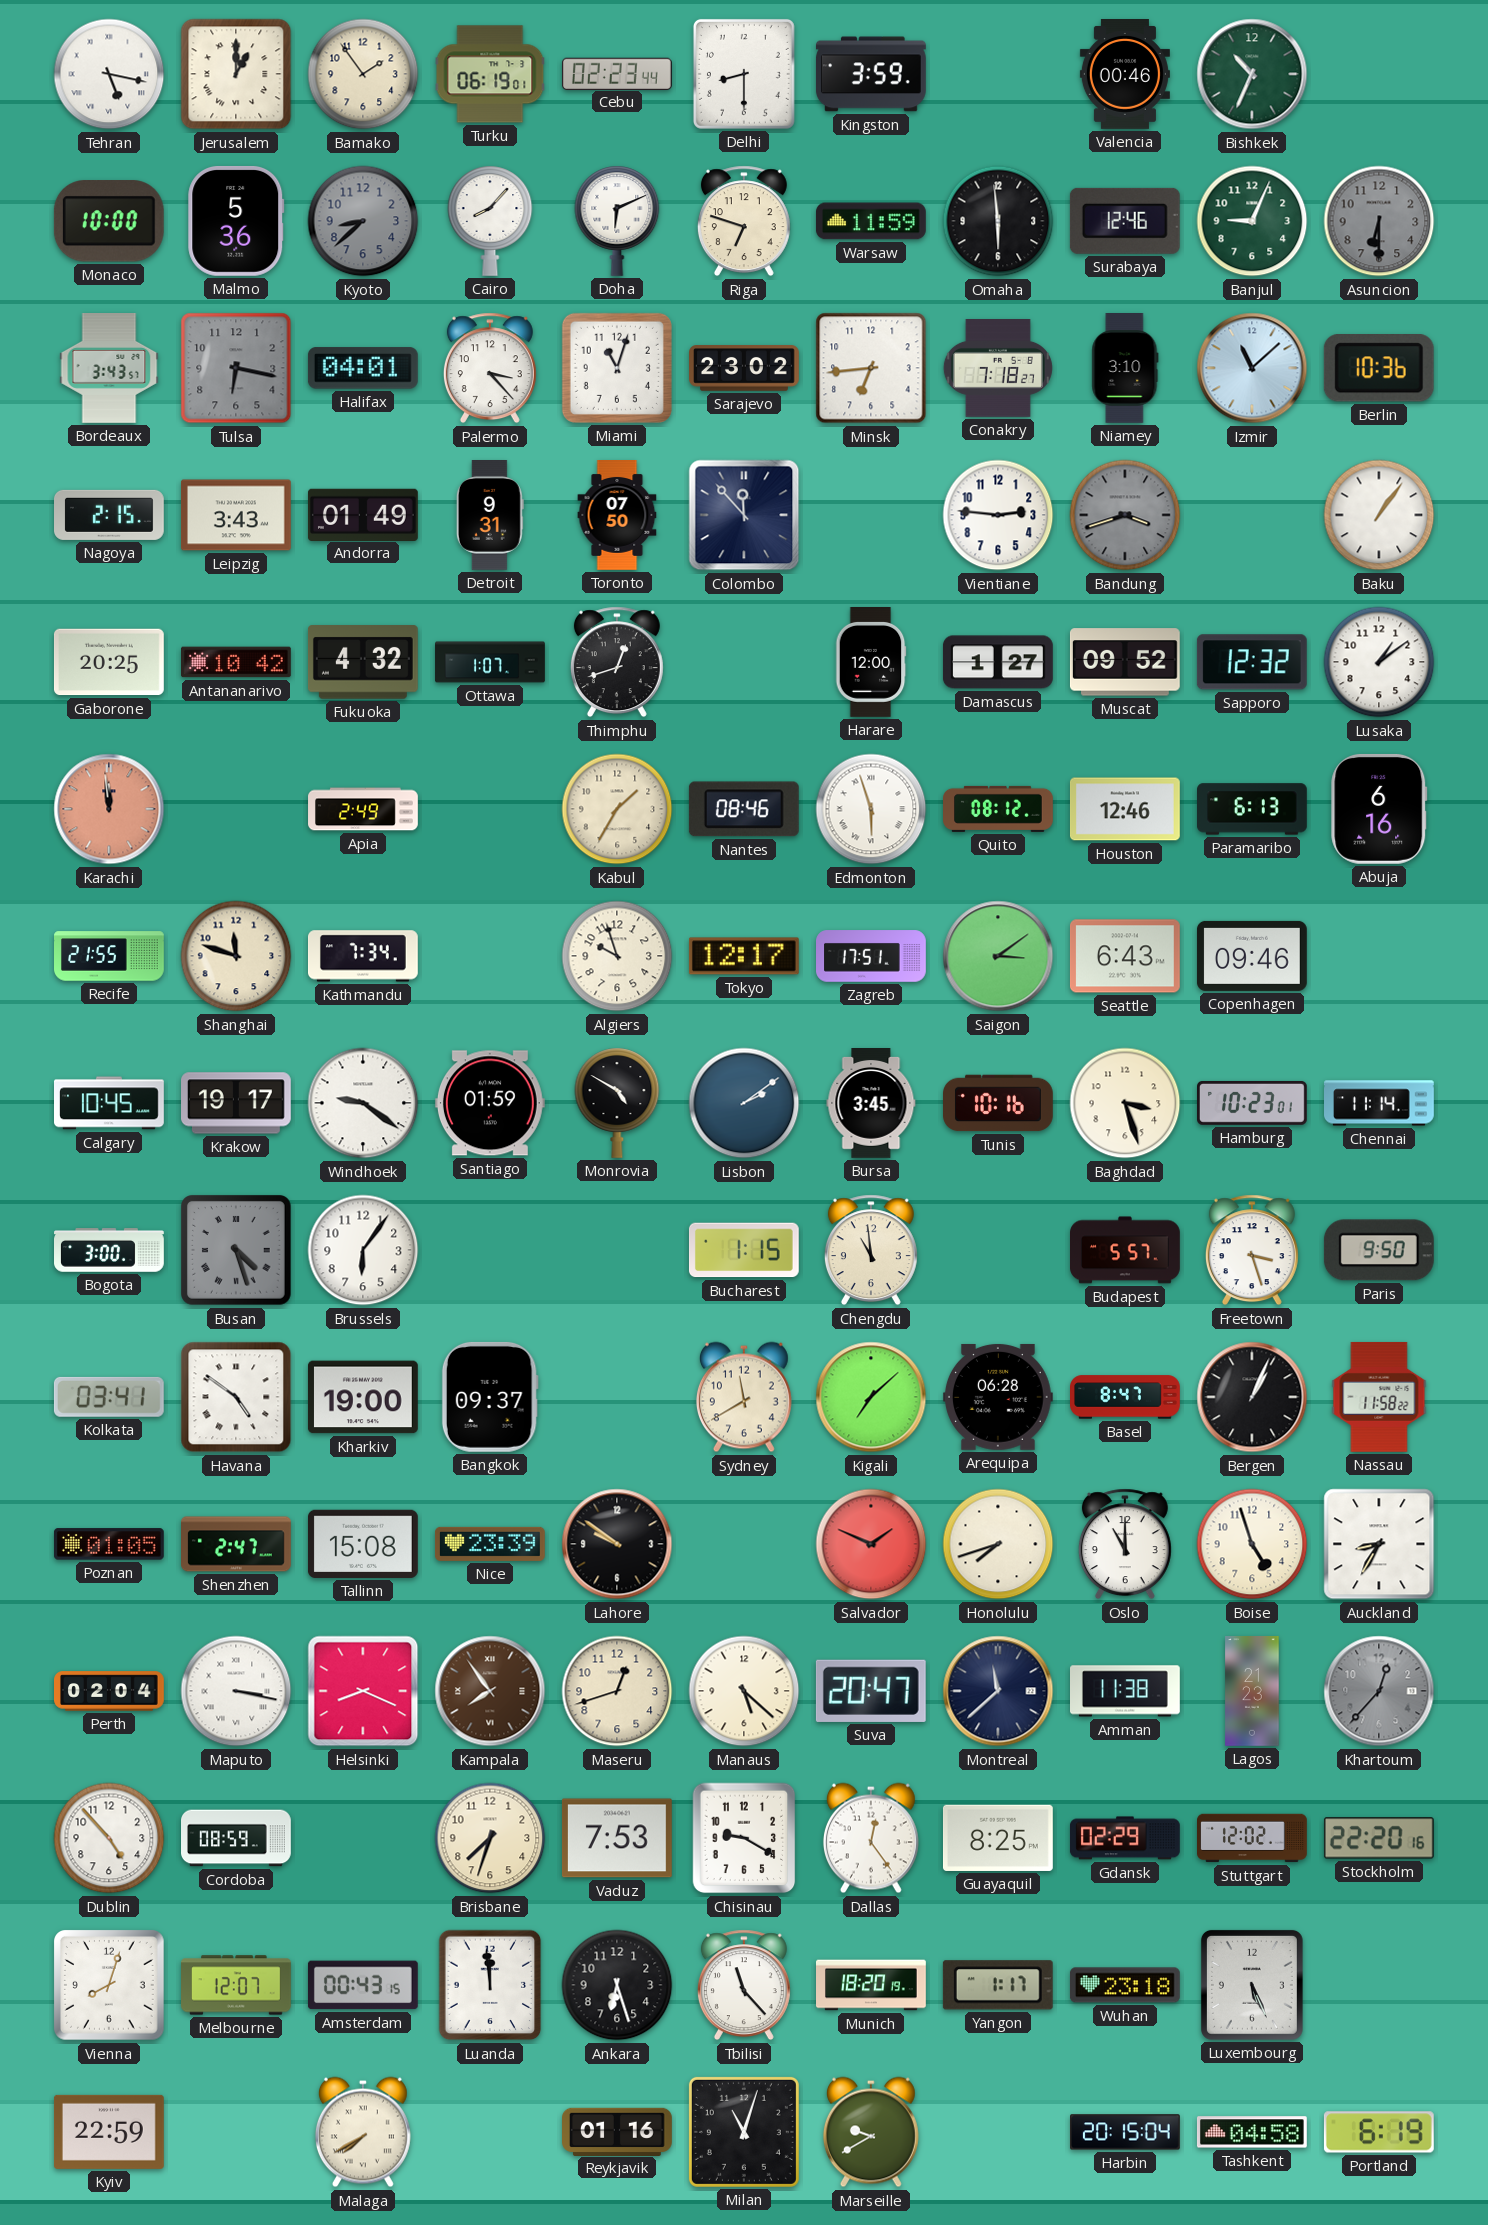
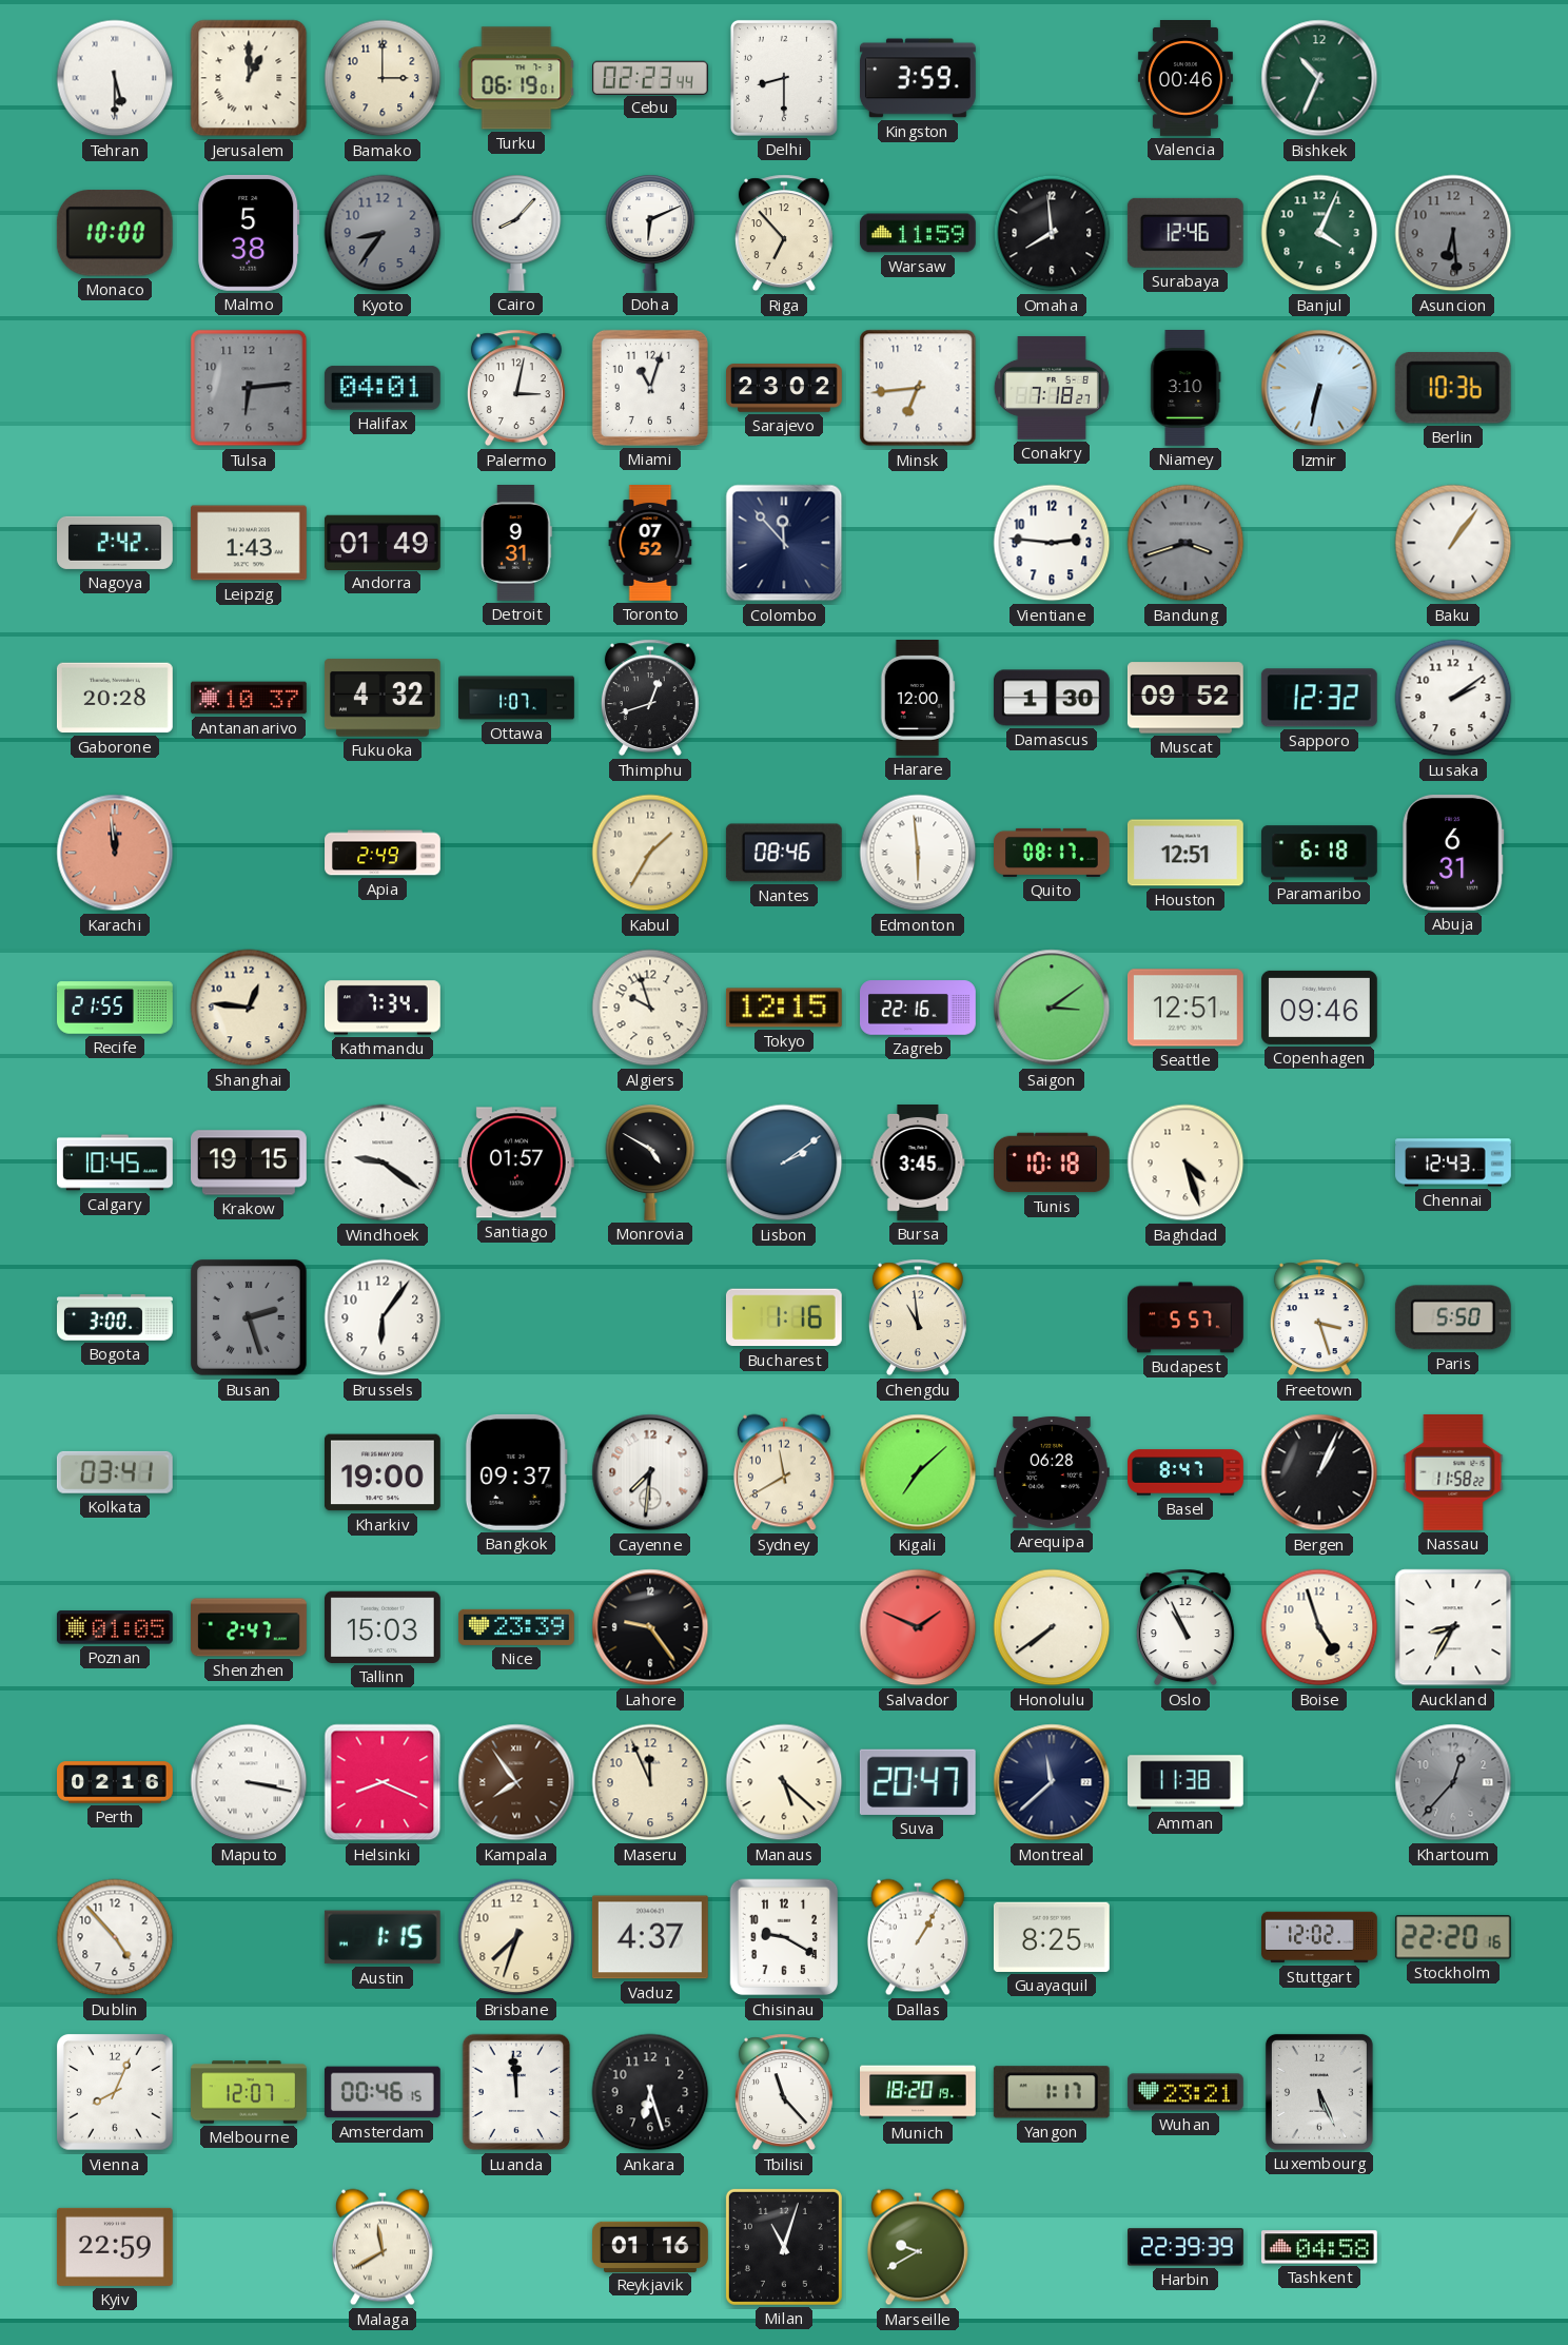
Tehran: 5:17 -> 5:30
Bamako: 1:54 -> 3:00
Malmo: 5:36 -> 5:38
Kyoto: 8:38 -> 8:36
Riga: 6:48 -> 6:53
Omaha: 5:59 -> 7:59
Banjul: 9:04 -> 4:04
Asuncion: 6:30 -> 6:29
Bordeaux: 3:43 -> none
Tulsa: 6:17 -> 6:14
Palermo: 3:23 -> 3:02
Izmir: 11:08 -> 6:32
Nagoya: 2:15 -> 2:42
Leipzig: 3:43 -> 1:43
Toronto: 07:50 -> 07:52
Gaborone: 20:25 -> 20:28
Antananarivo: 10:42 -> 10:37
Damascus: 1:27 -> 1:30
Lusaka: 1:09 -> 2:09
Edmonton: 5:57 -> 5:59
Quito: 08:12 -> 08:17
Houston: 12:46 -> 12:51
Paramaribo: 6:13 -> 6:18
Abuja: 6:16 -> 6:31
Shanghai: 11:48 -> 12:46
Tokyo: 12:17 -> 12:15
Zagreb: 17:51 -> 22:16
Seattle: 6:43 -> 12:51
Krakow: 19:17 -> 19:15
Santiago: 01:59 -> 01:57
Tunis: 10:16 -> 10:18
Baghdad: 3:27 -> 4:27
Hamburg: 10:23 -> none
Chennai: 11:14 -> 12:43
Busan: 4:27 -> 2:27
Bucharest: 1:15 -> 1:16
Paris: 9:50 -> 5:50
Havana: 4:51 -> none
Cayenne: none -> 7:31
Tallinn: 15:08 -> 15:03
Lahore: 9:51 -> 9:24
Honolulu: 7:42 -> 7:39
Oslo: 11:00 -> 10:56
Perth: 02:04 -> 02:16
Maseru: 12:42 -> 11:56
Lagos: 21:23 -> none
Cordoba: 08:59 -> none
Austin: none -> 1:15
Vaduz: 7:53 -> 4:37
Dallas: 12:24 -> 1:05
Gdansk: 02:29 -> none
Vienna: 8:03 -> 8:04
Amsterdam: 00:43 -> 00:46
Wuhan: 23:18 -> 23:21
Malaga: 7:40 -> 11:40
Harbin: 20:15 -> 22:39
Portland: 6:19 -> none
